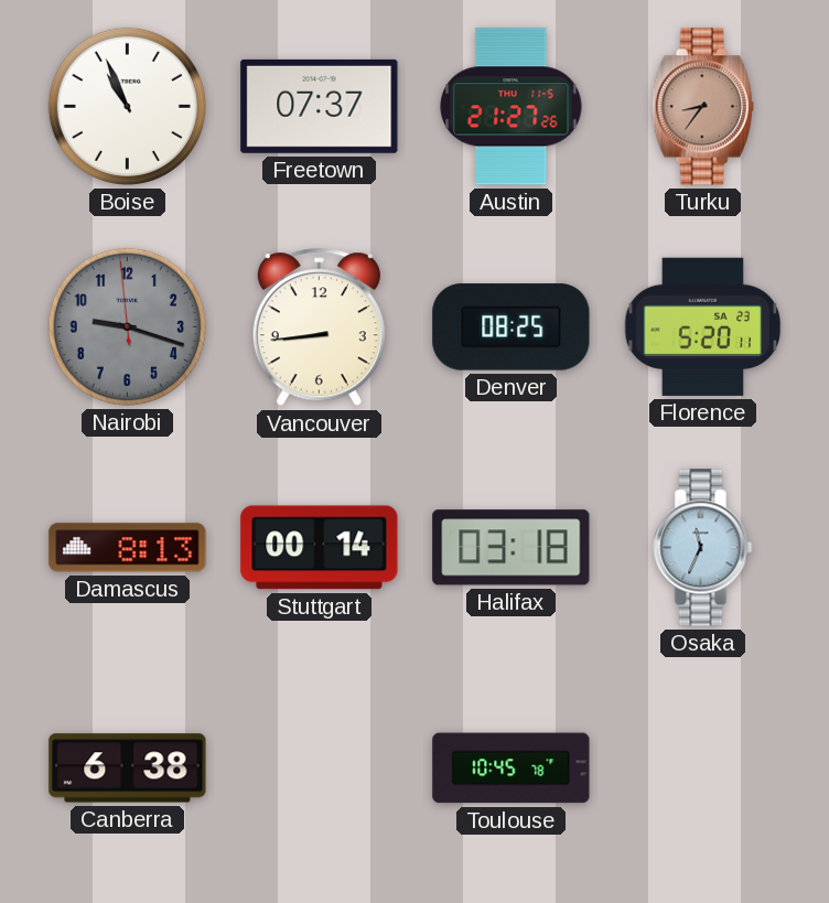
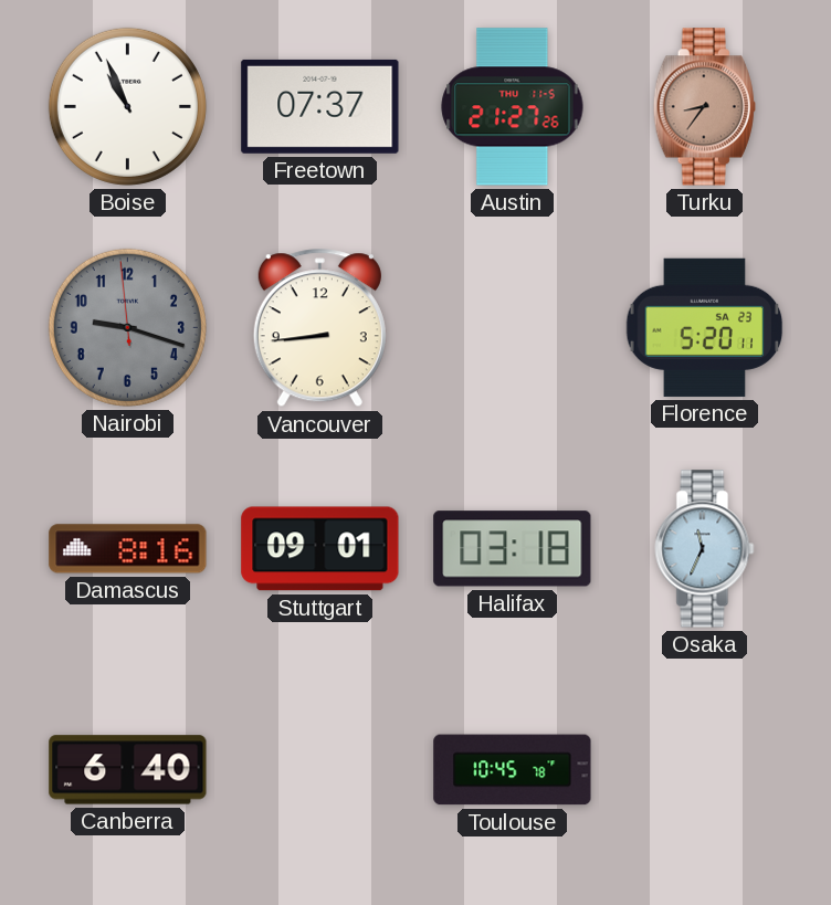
Denver: 08:25 -> none
Damascus: 8:13 -> 8:16
Stuttgart: 00:14 -> 09:01
Canberra: 6:38 -> 6:40
